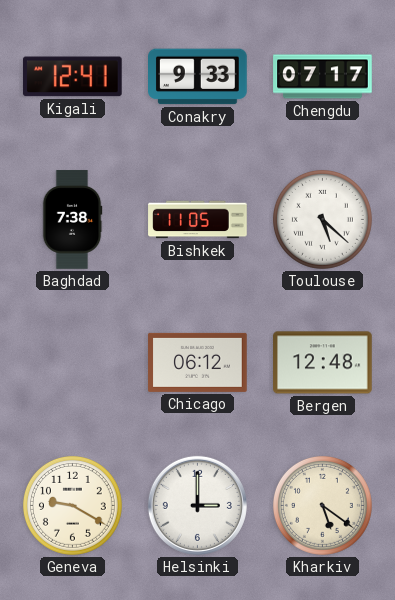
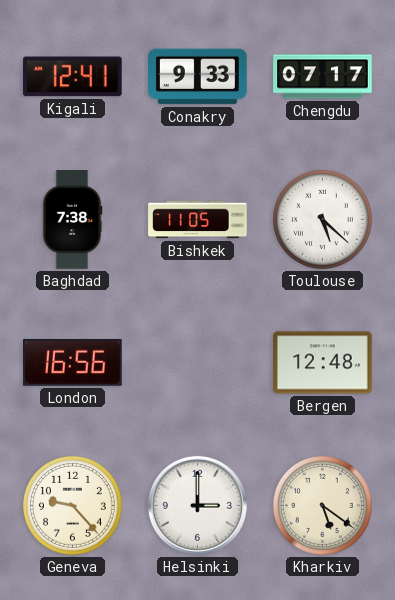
London: none -> 16:56
Chicago: 06:12 -> none
Geneva: 9:20 -> 9:23
